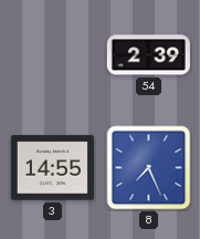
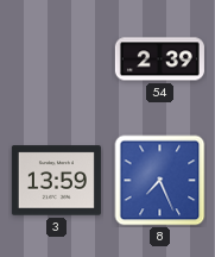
3: 14:55 -> 13:59
